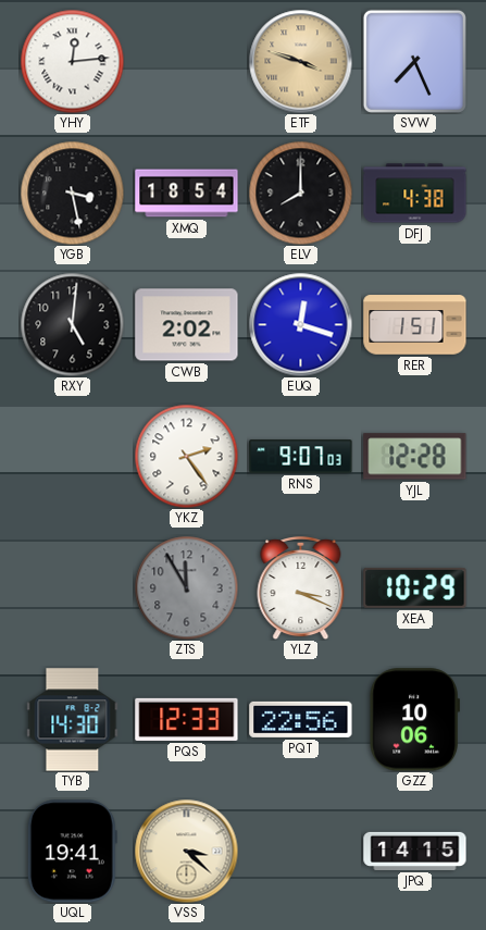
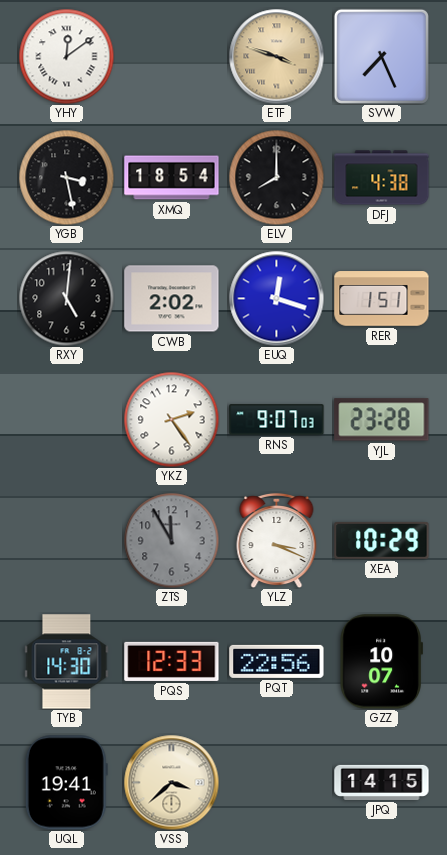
YHY: 12:14 -> 12:09
YJL: 12:28 -> 23:28
GZZ: 10:06 -> 10:07
VSS: 3:22 -> 3:38
